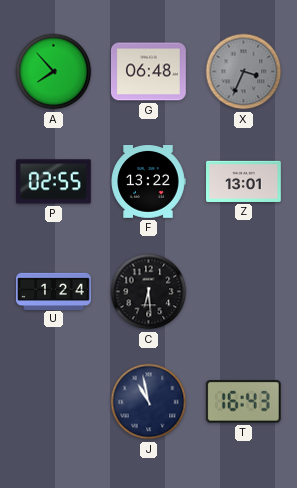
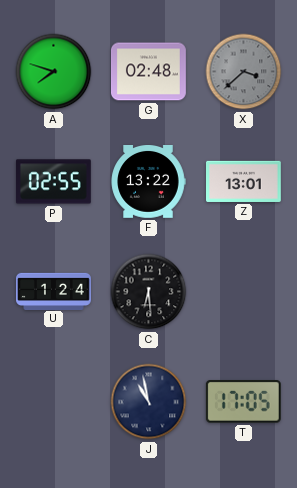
A: 7:53 -> 7:48
G: 06:48 -> 02:48
X: 3:34 -> 3:38
T: 16:43 -> 17:05
